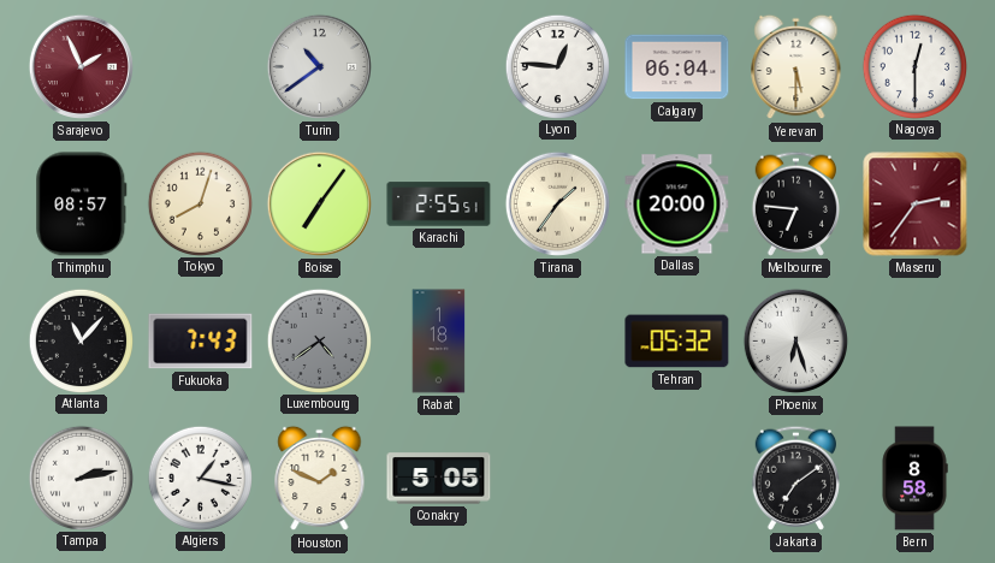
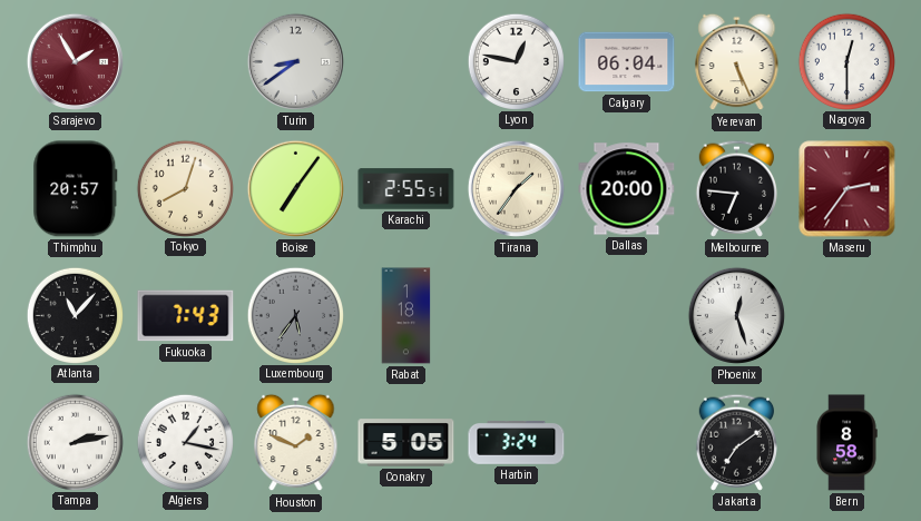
Sarajevo: 1:56 -> 1:55
Turin: 10:39 -> 8:39
Lyon: 12:46 -> 12:47
Yerevan: 5:30 -> 5:26
Thimphu: 08:57 -> 20:57
Luxembourg: 4:39 -> 5:36
Tehran: 05:32 -> none
Phoenix: 6:27 -> 12:27
Harbin: none -> 3:24
